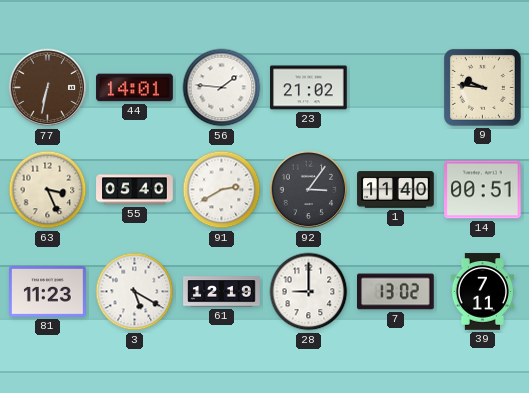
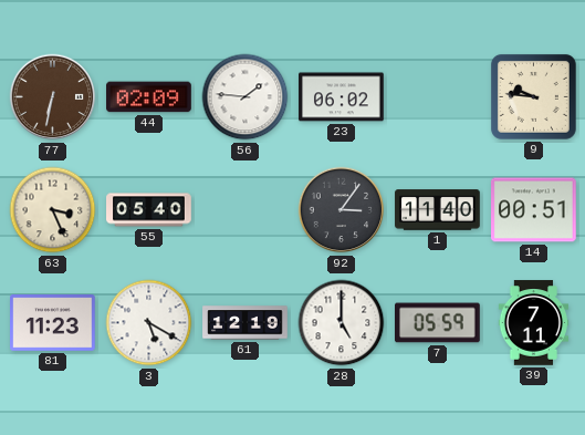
44: 14:01 -> 02:09
23: 21:02 -> 06:02
91: 2:40 -> none
28: 9:00 -> 5:00
7: 13:02 -> 05:59
